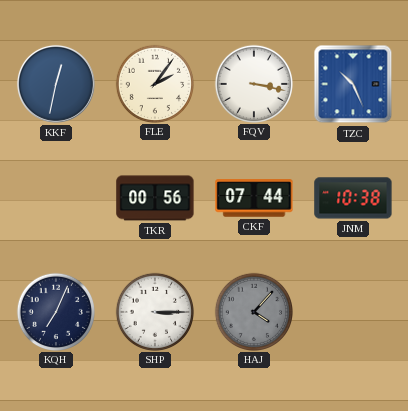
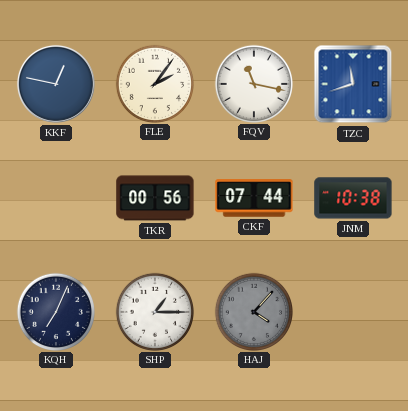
KKF: 12:32 -> 12:47
FQV: 3:17 -> 11:17
TZC: 10:26 -> 11:42
SHP: 3:15 -> 1:15
